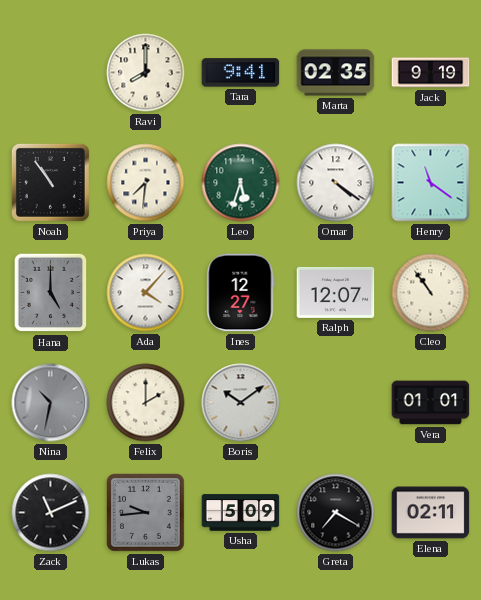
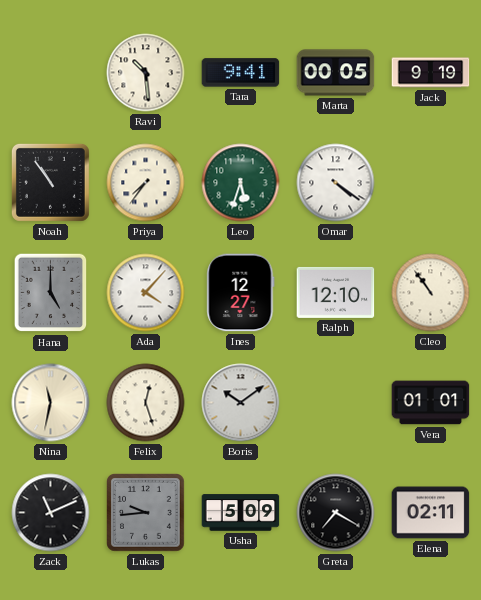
Ravi: 8:00 -> 10:29
Marta: 02:35 -> 00:05
Priya: 7:31 -> 7:36
Henry: 11:21 -> none
Ralph: 12:07 -> 12:10
Nina: 10:32 -> 11:32
Nina dial: grey -> cream
Felix: 2:00 -> 12:27
